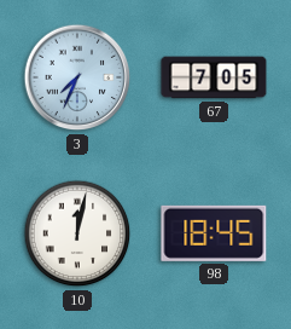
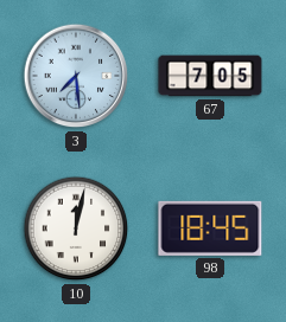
3: 7:34 -> 7:29
